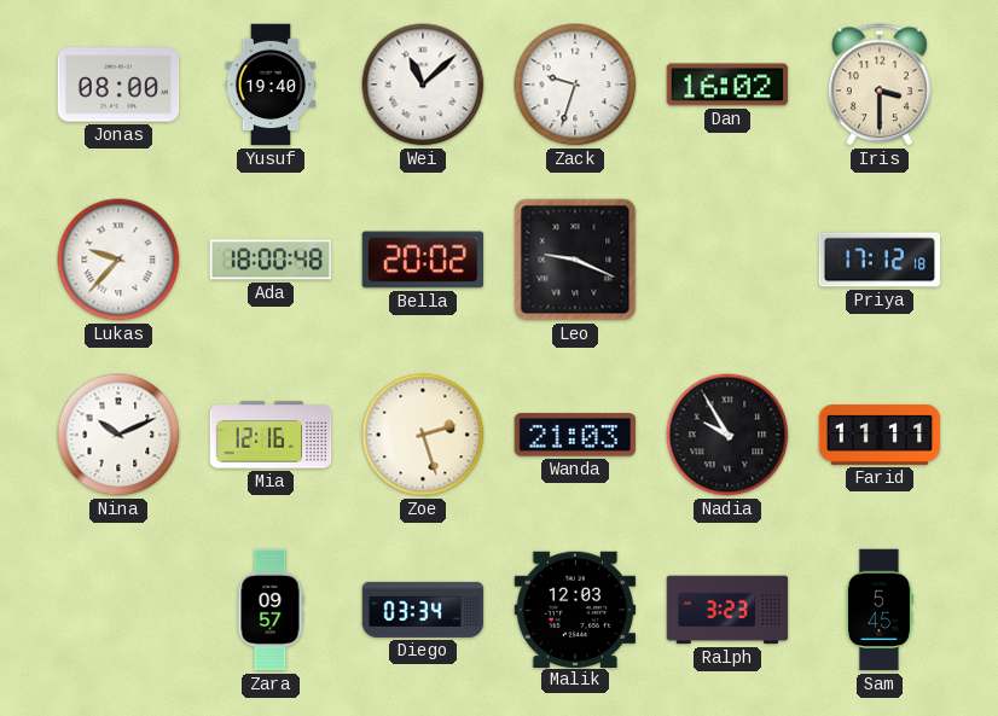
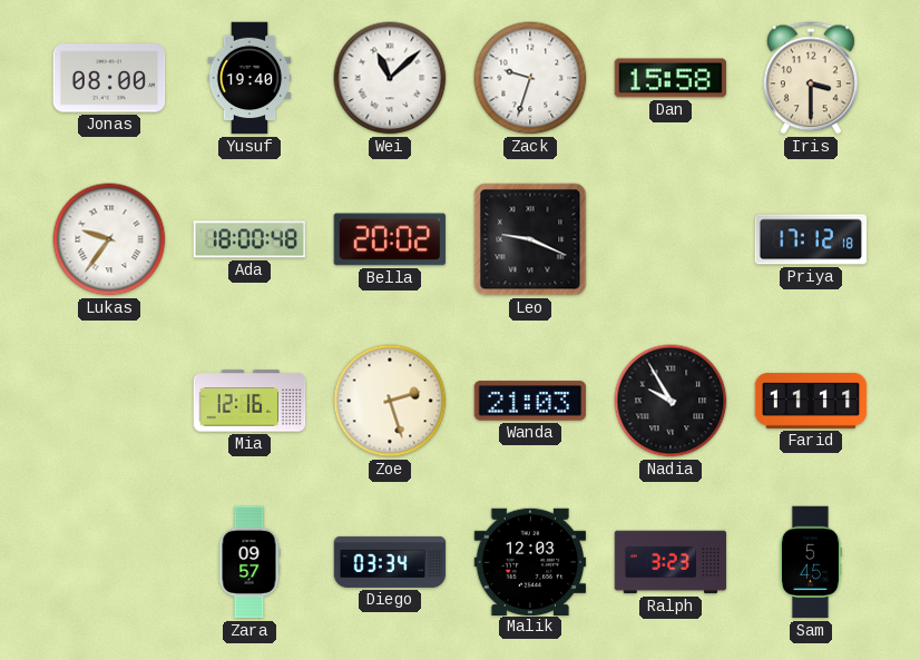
Dan: 16:02 -> 15:58
Lukas: 9:37 -> 9:36
Nina: 10:11 -> none
